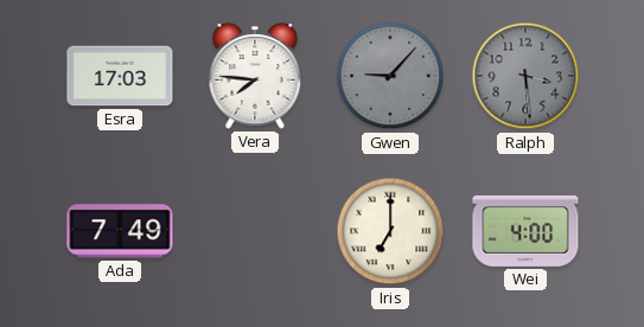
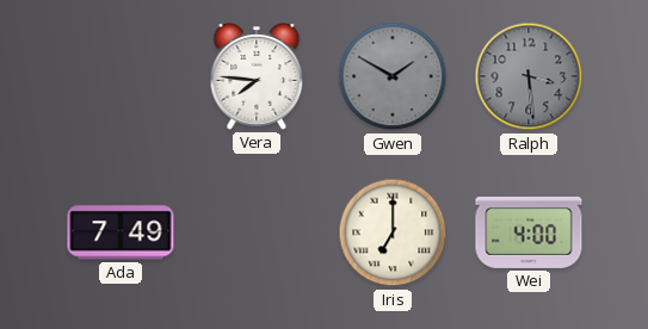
Esra: 17:03 -> none
Gwen: 9:07 -> 1:50
